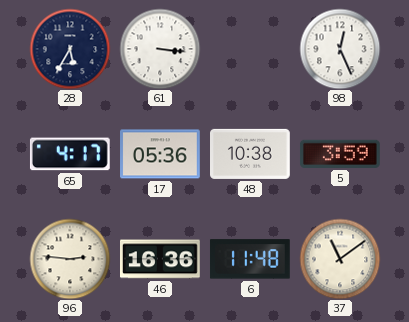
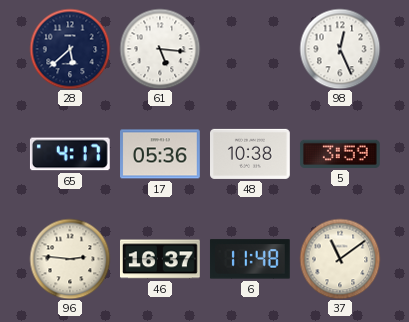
28: 5:35 -> 5:38
61: 3:16 -> 5:16
46: 16:36 -> 16:37
